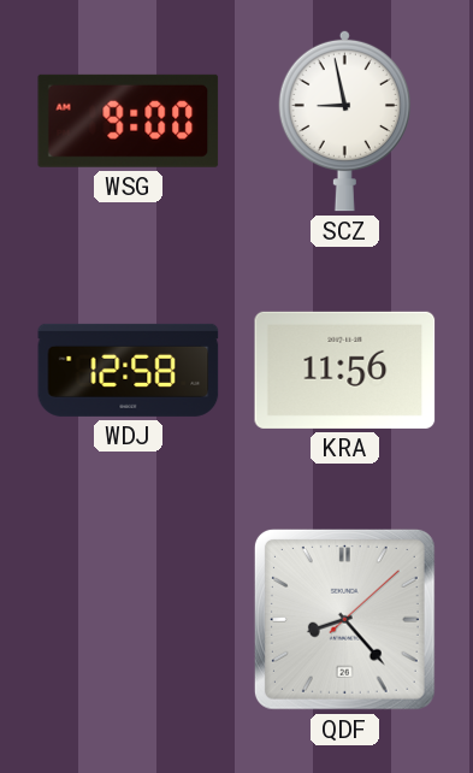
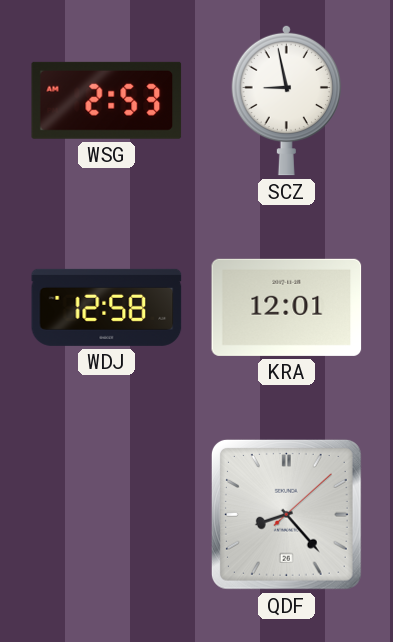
WSG: 9:00 -> 2:53
KRA: 11:56 -> 12:01
